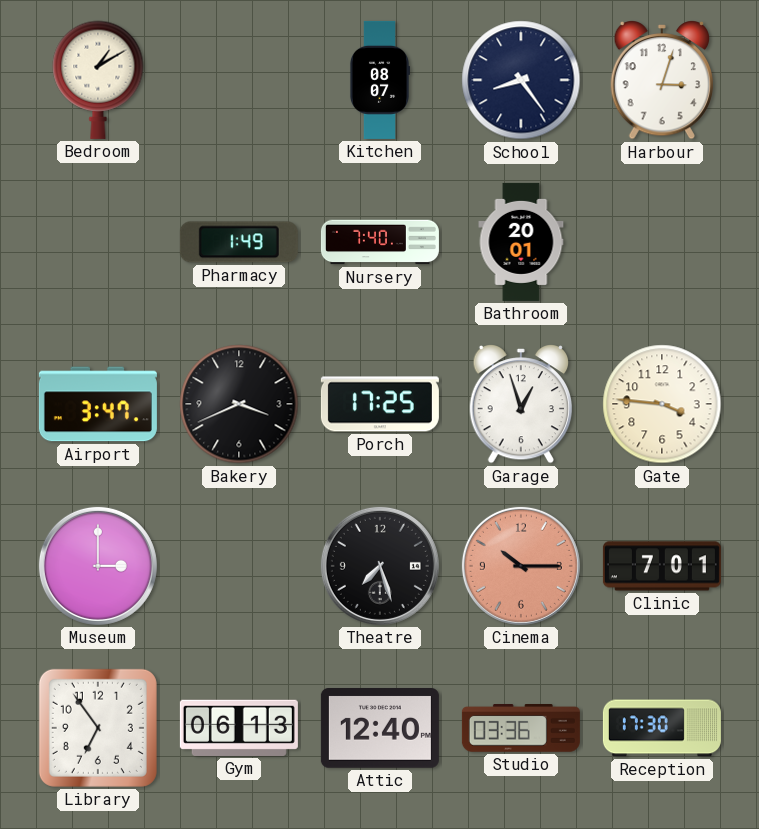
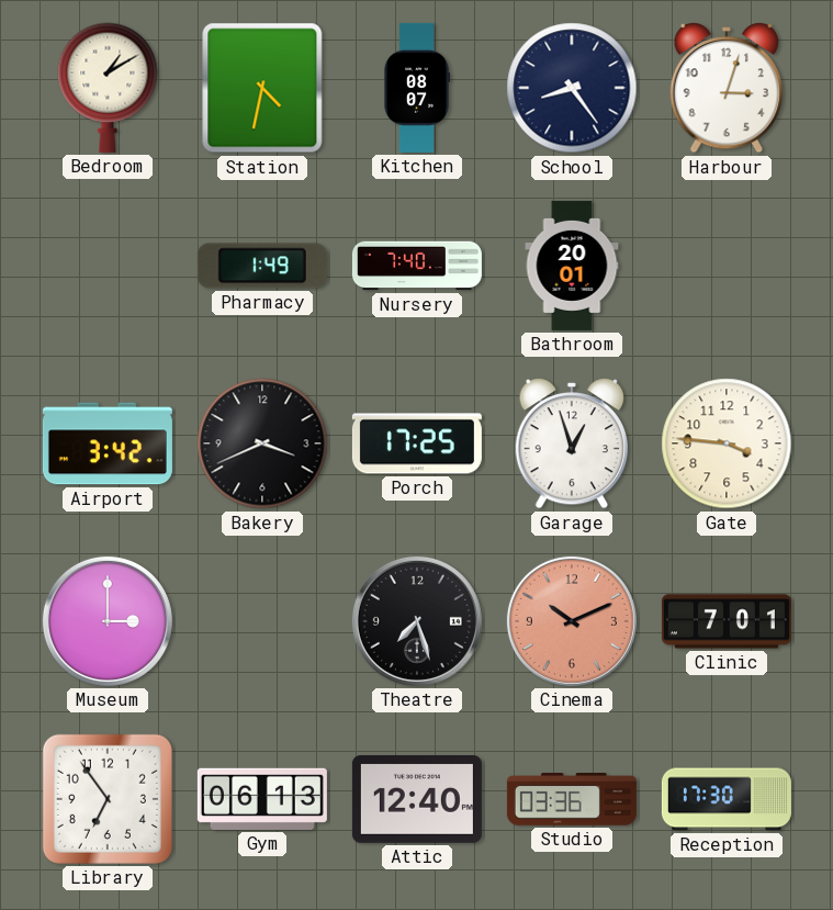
Station: none -> 4:32
Airport: 3:47 -> 3:42
Cinema: 10:15 -> 10:11
